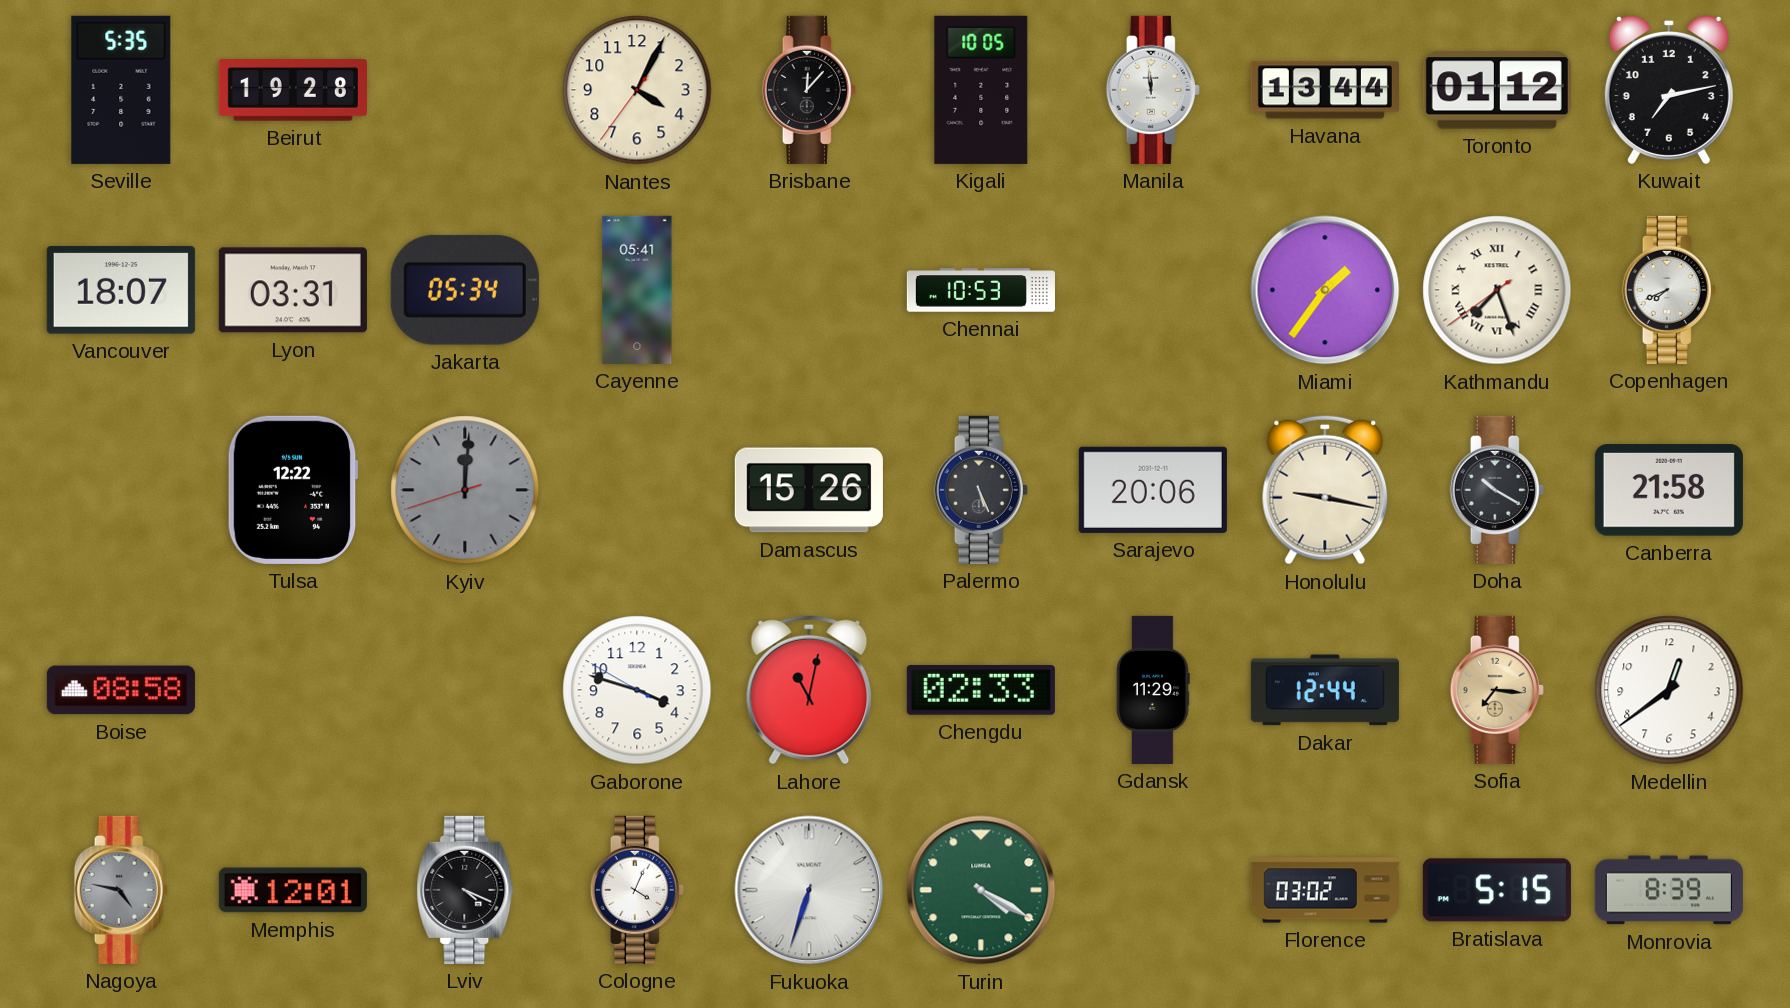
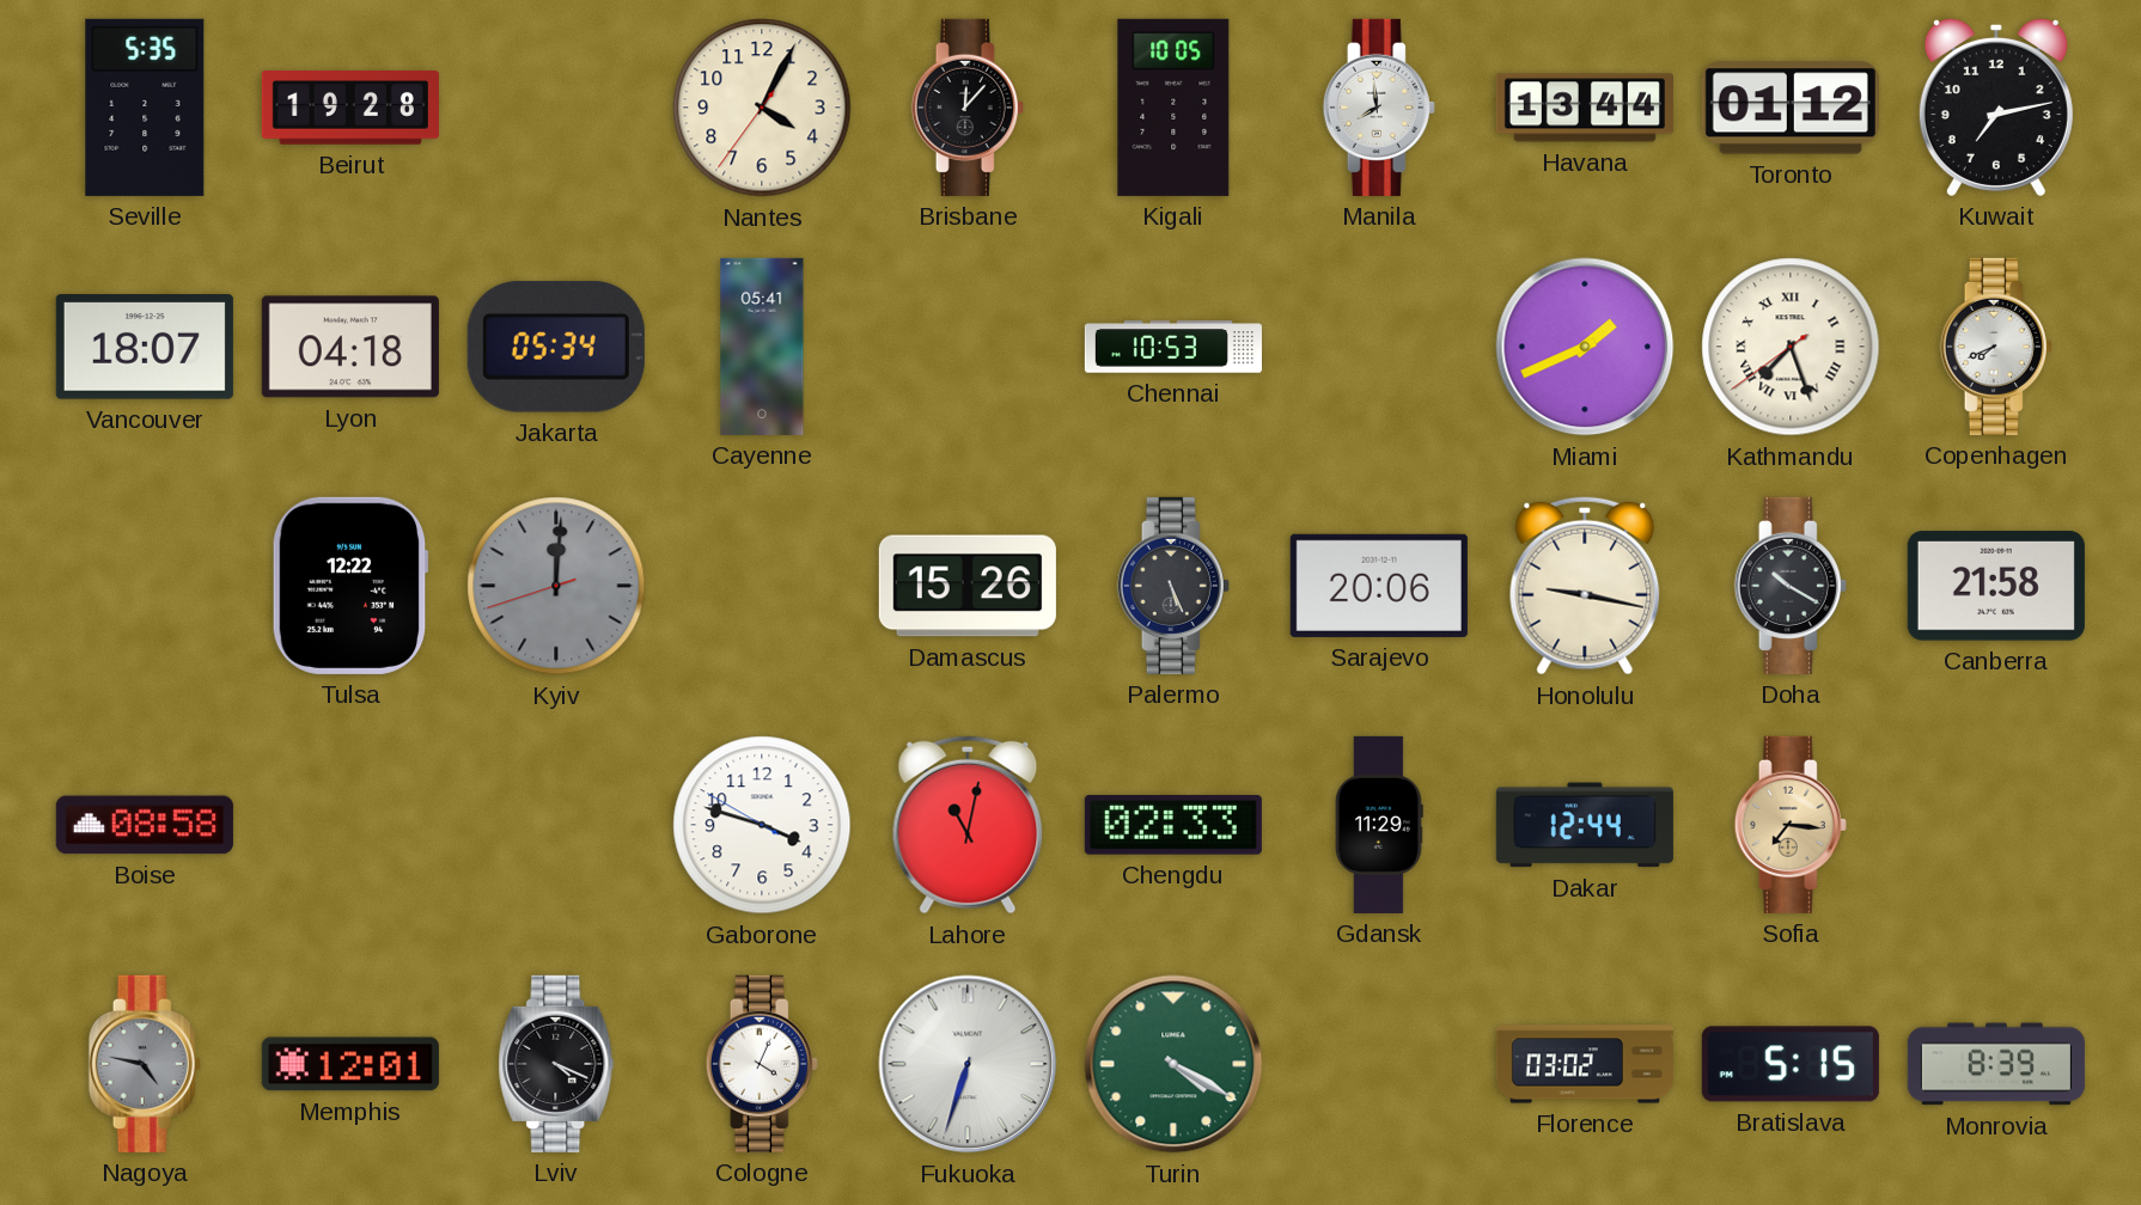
Manila: 11:59 -> 7:59
Lyon: 03:31 -> 04:18
Miami: 1:36 -> 1:41
Medellin: 12:39 -> none
